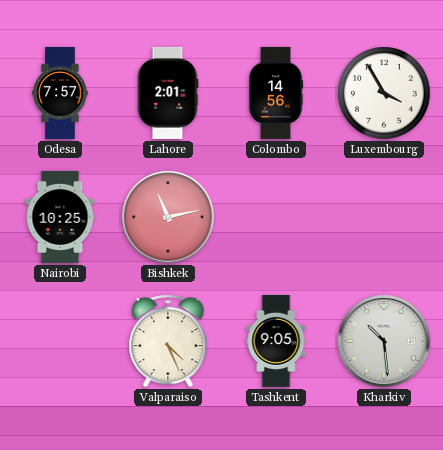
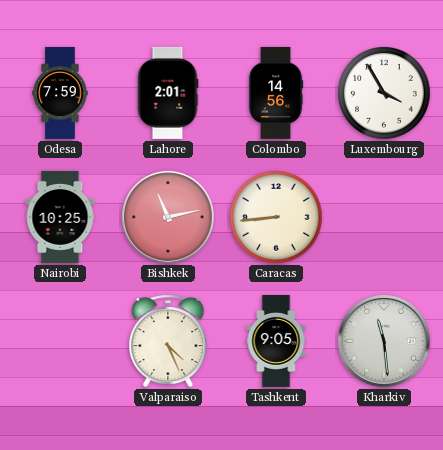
Odesa: 7:57 -> 7:59
Caracas: none -> 8:44
Kharkiv: 10:29 -> 11:29
